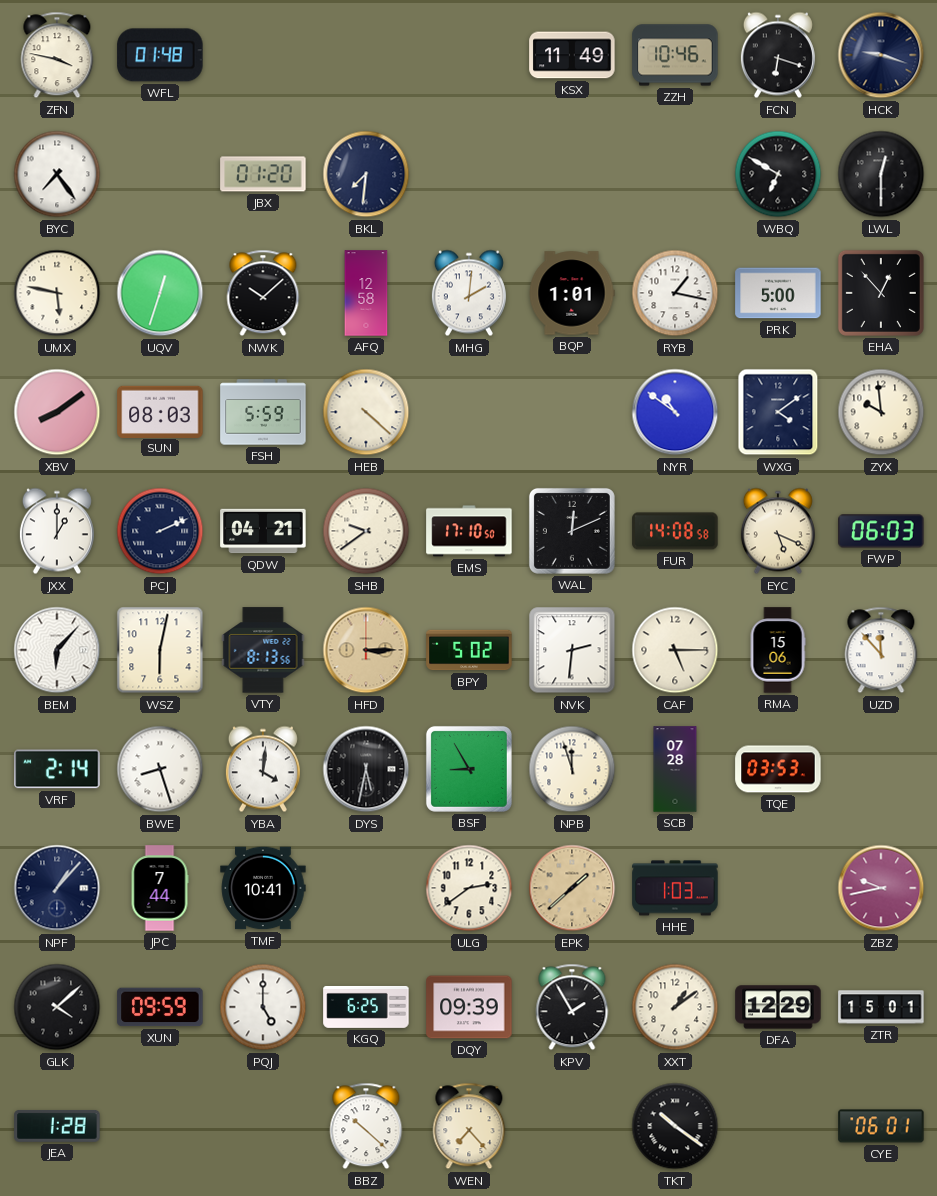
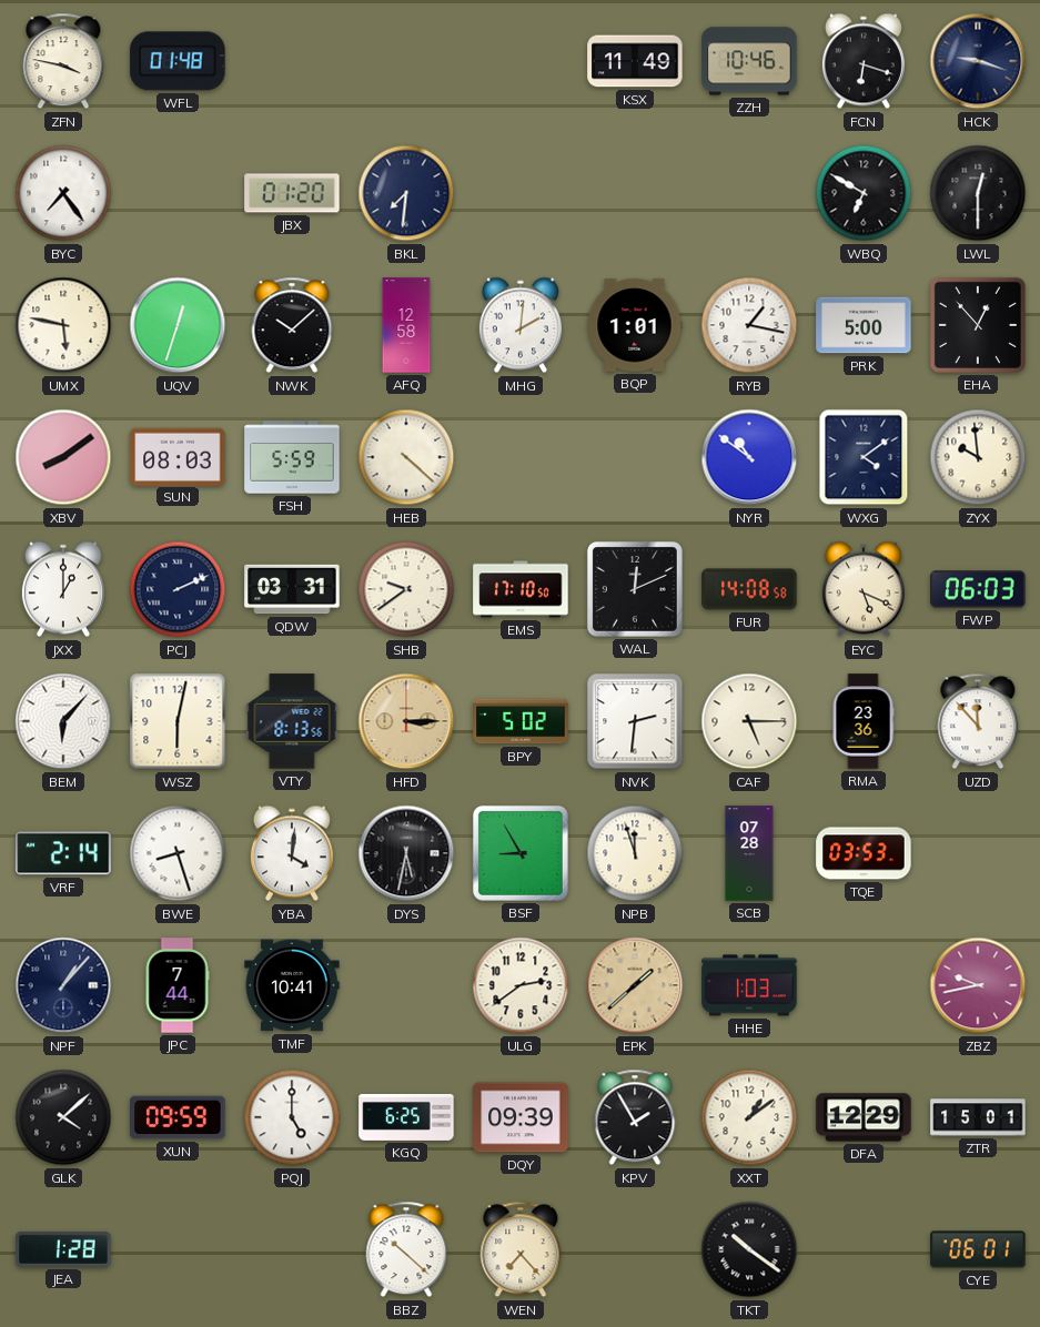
QDW: 04:21 -> 03:31
RMA: 15:06 -> 23:36
